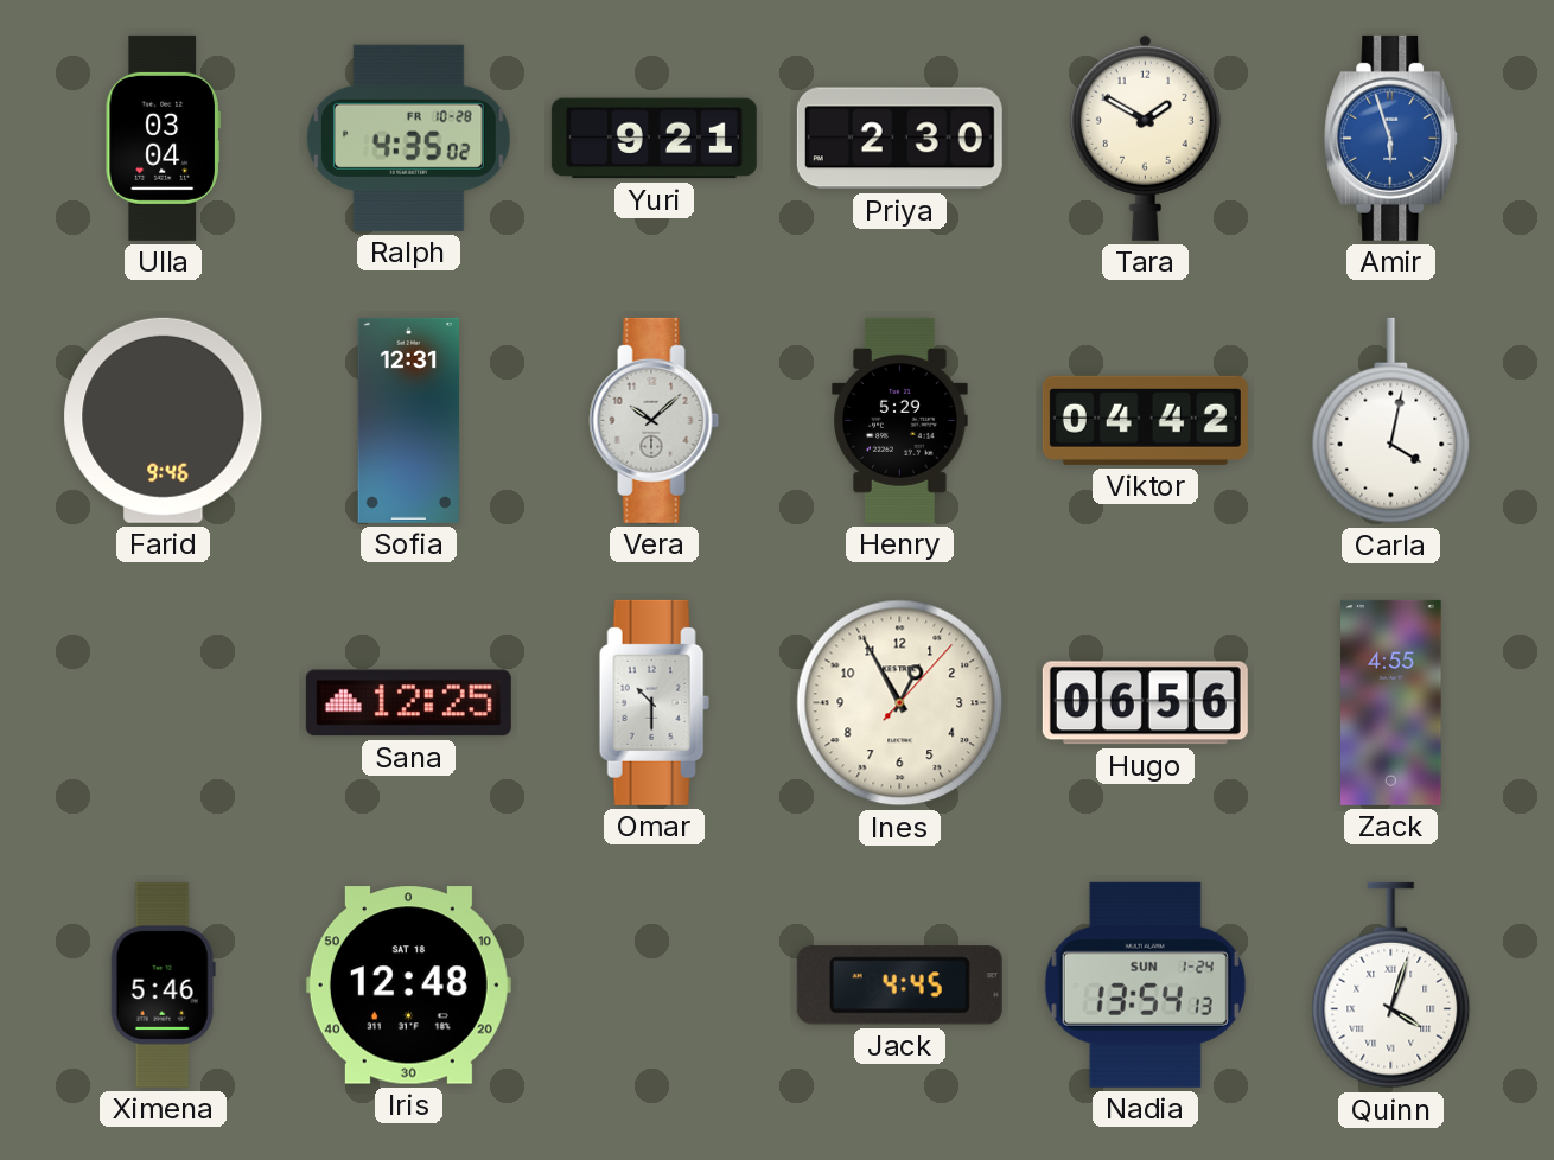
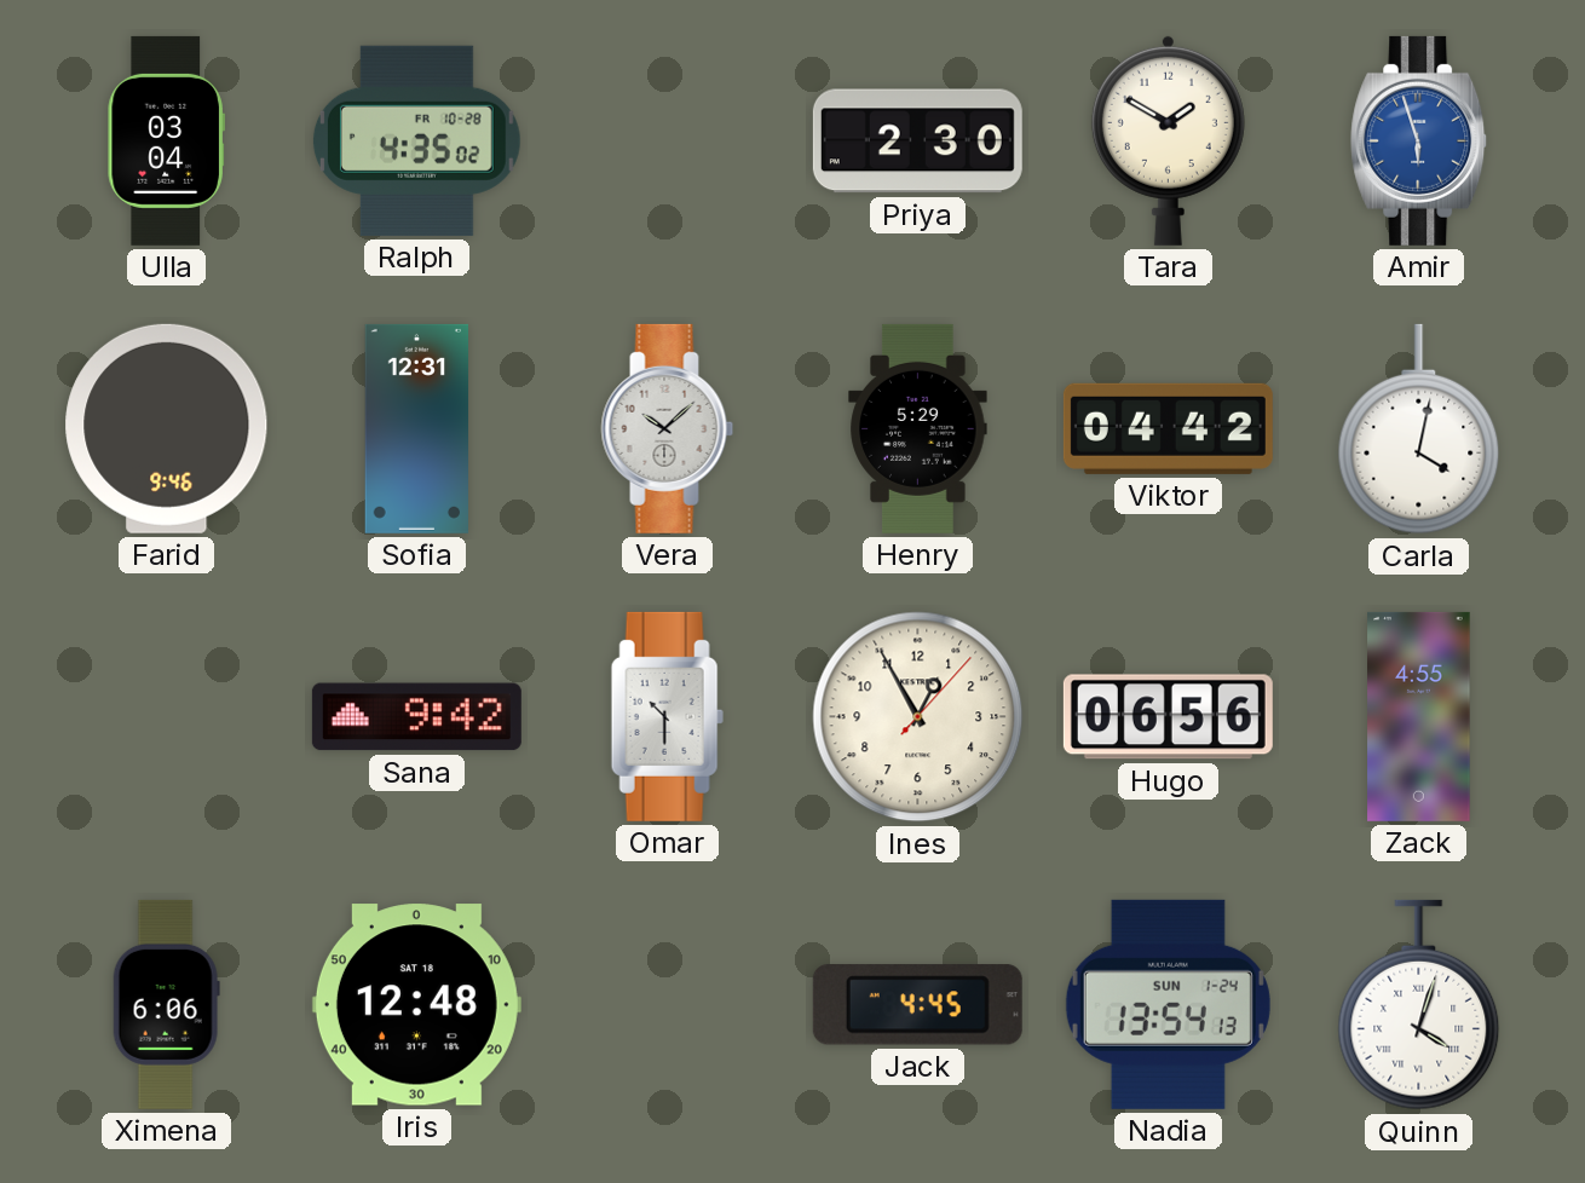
Yuri: 9:21 -> none
Sana: 12:25 -> 9:42
Ximena: 5:46 -> 6:06
